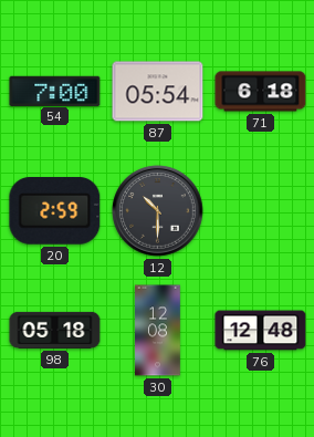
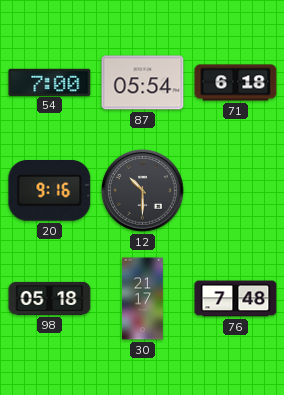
20: 2:59 -> 9:16
30: 12:08 -> 21:17
76: 12:48 -> 7:48
